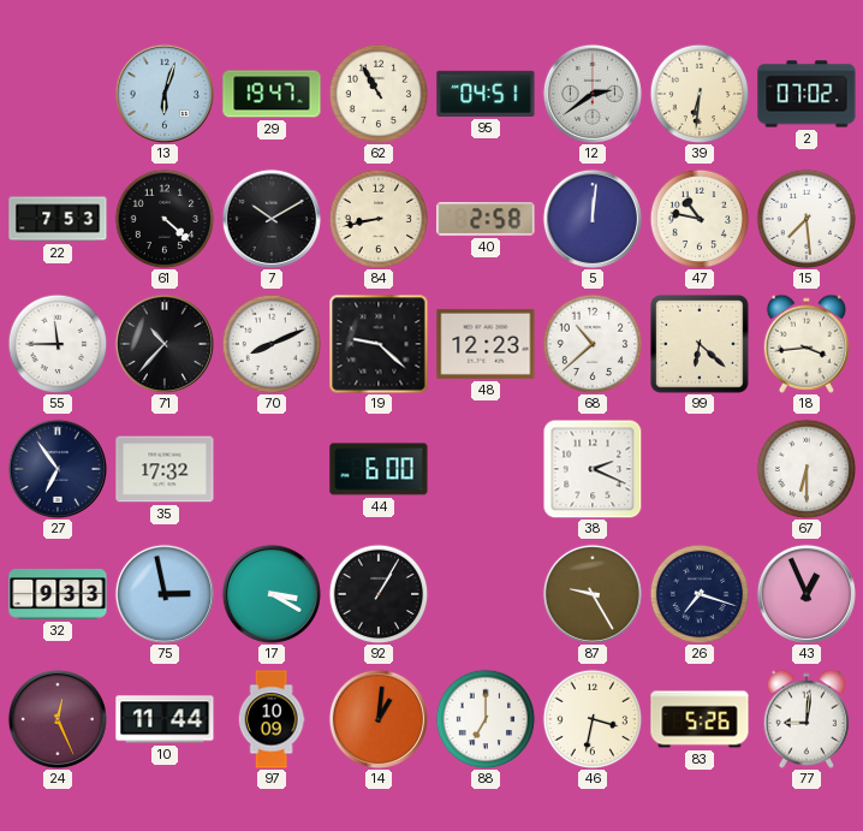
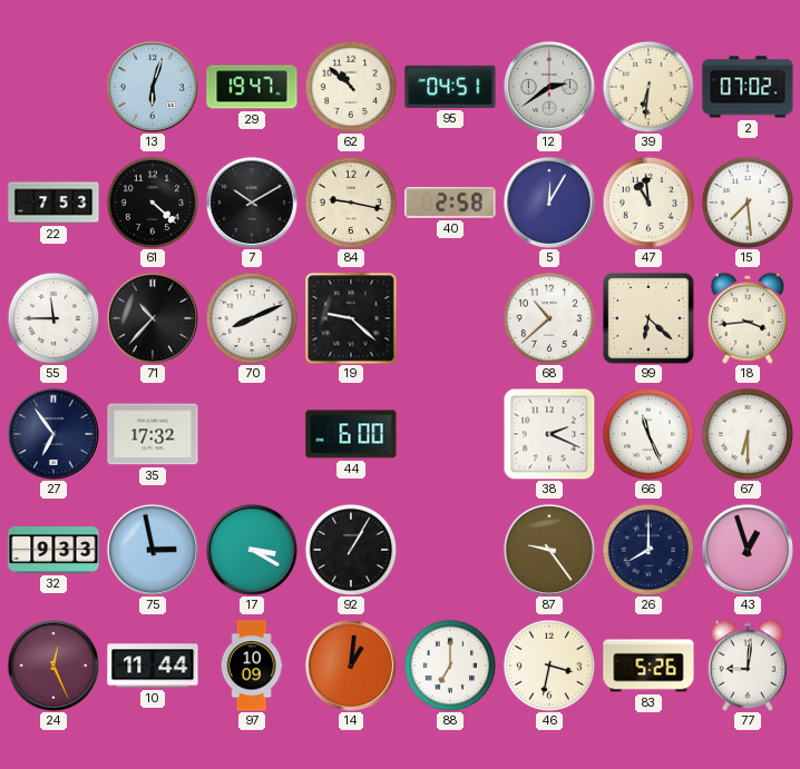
62: 10:55 -> 10:52
84: 8:43 -> 9:17
5: 12:01 -> 12:05
47: 10:47 -> 10:59
48: 12:23 -> none
66: none -> 11:26
87: 9:25 -> 9:24
26: 7:18 -> 8:00
43: 12:56 -> 12:57
